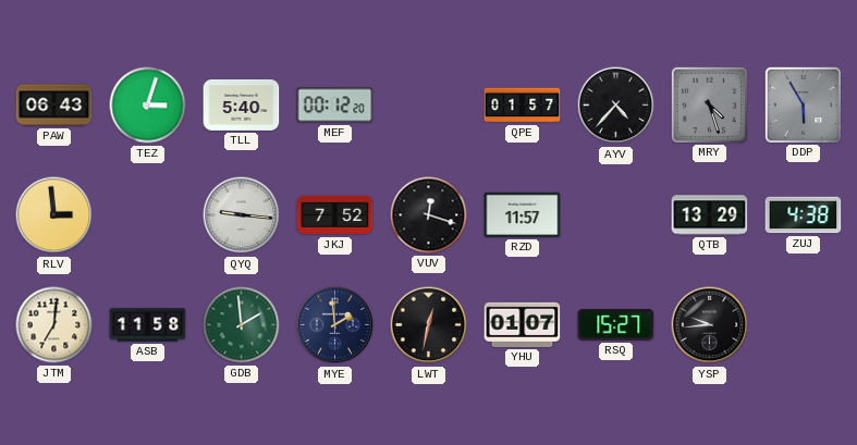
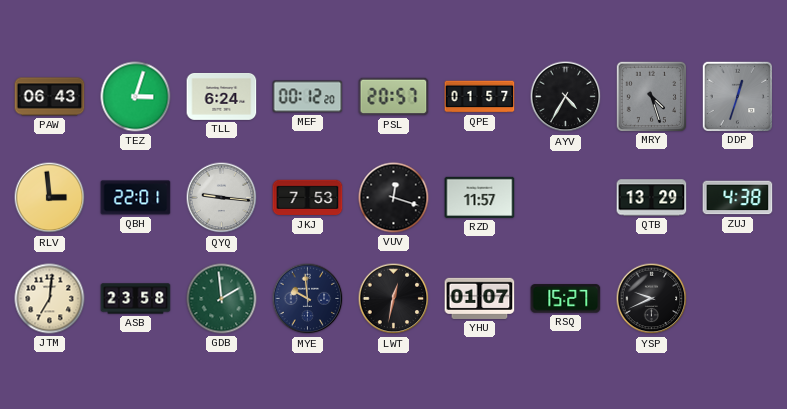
TLL: 5:40 -> 6:24
PSL: none -> 20:57
AYV: 4:37 -> 4:35
DDP: 5:55 -> 12:33
QBH: none -> 22:01
JKJ: 7:52 -> 7:53
ASB: 11:58 -> 23:58
MYE: 1:59 -> 9:59
YSP: 9:44 -> 9:41
